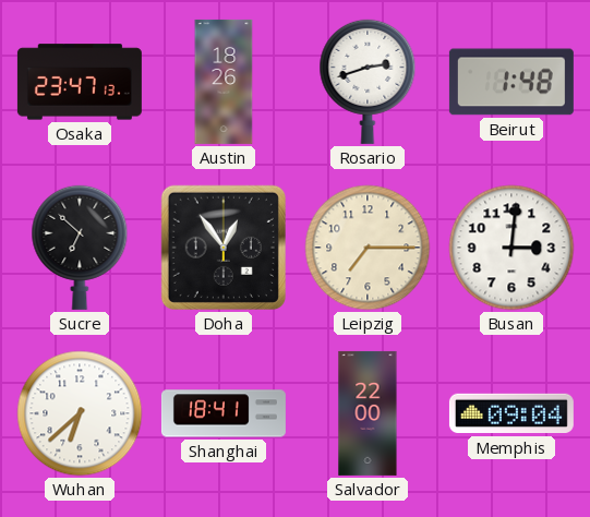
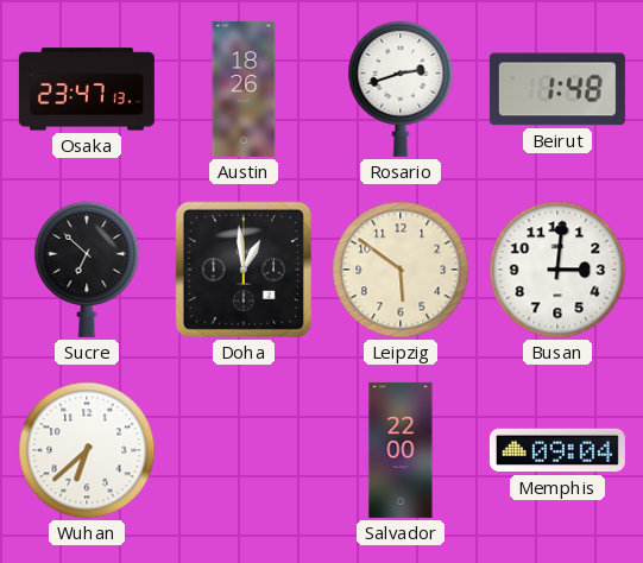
Doha: 12:54 -> 12:59
Leipzig: 7:15 -> 5:51
Shanghai: 18:41 -> none
